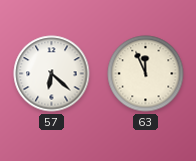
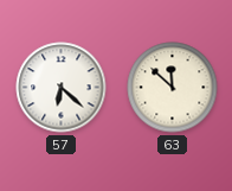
63: 11:56 -> 11:52
